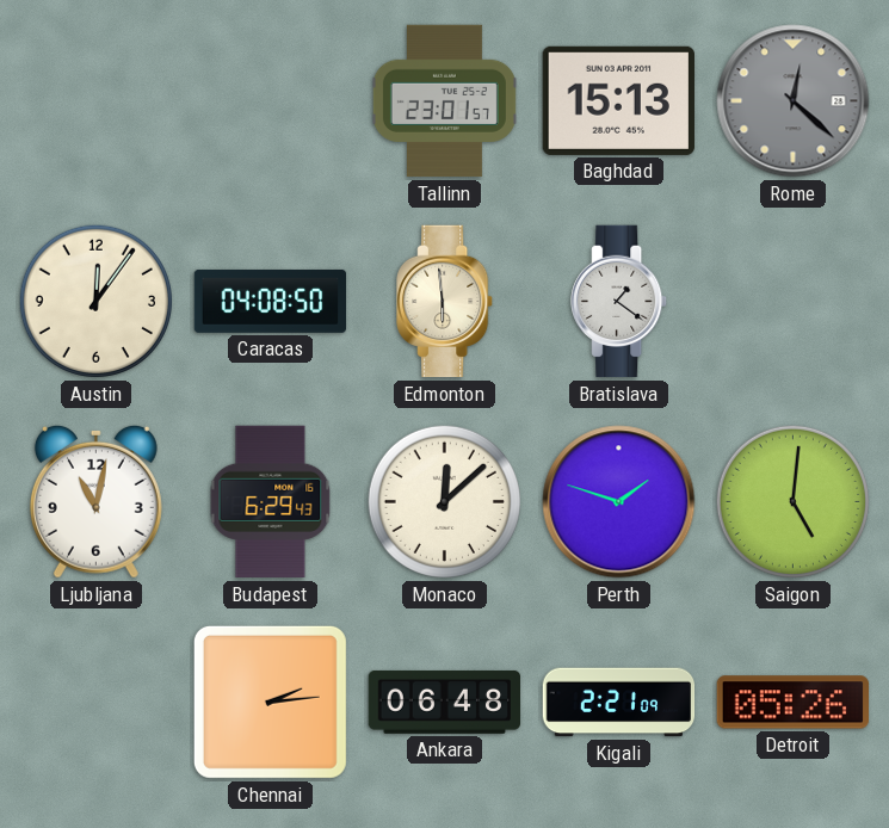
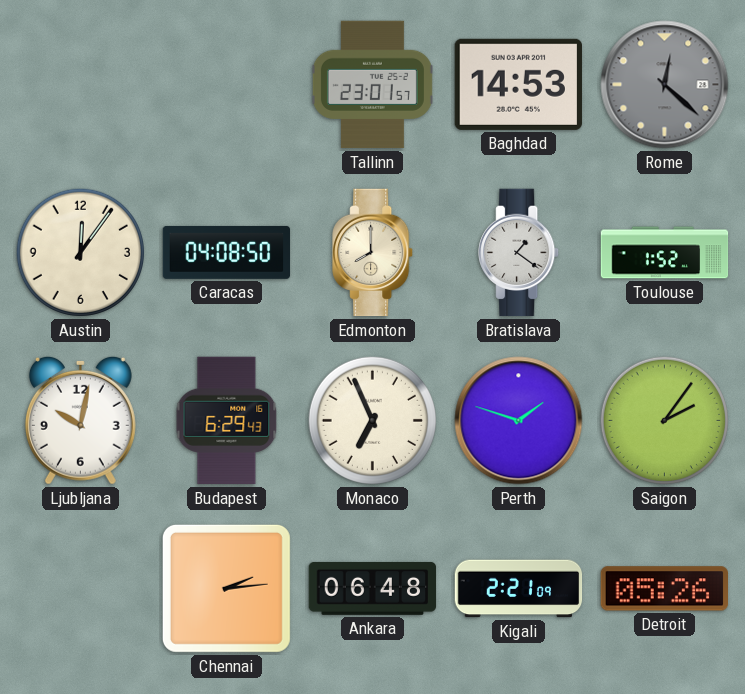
Baghdad: 15:13 -> 14:53
Edmonton: 5:59 -> 8:00
Toulouse: none -> 1:52
Ljubljana: 11:02 -> 10:02
Monaco: 12:08 -> 6:56
Saigon: 5:01 -> 2:06
